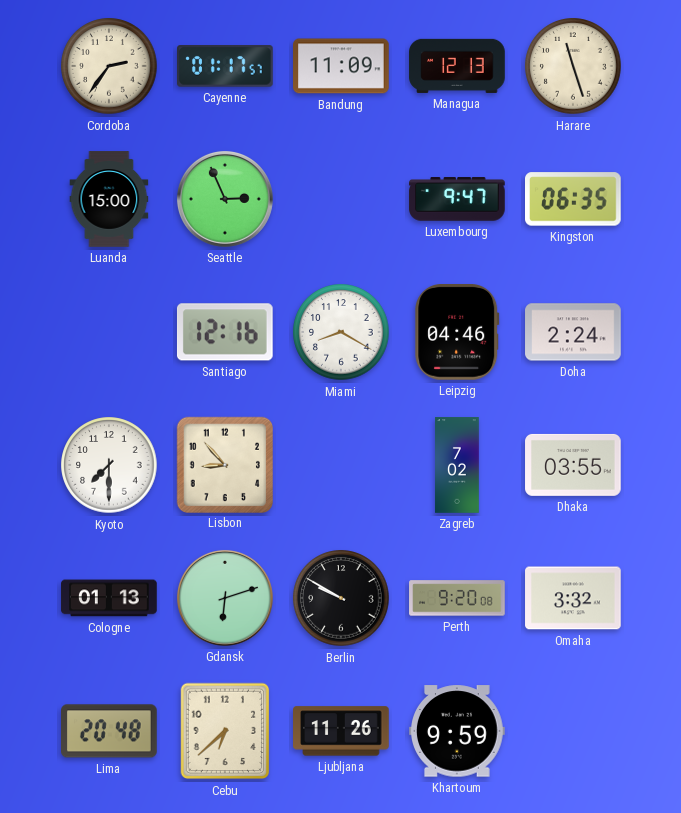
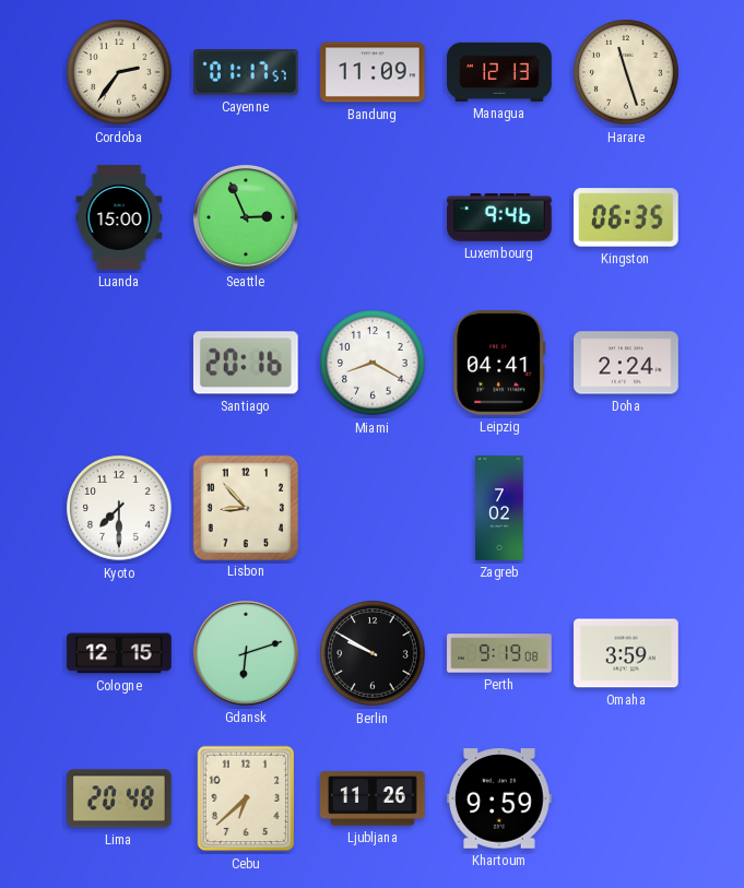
Luxembourg: 9:47 -> 9:46
Santiago: 12:16 -> 20:16
Leipzig: 04:46 -> 04:41
Dhaka: 03:55 -> none
Cologne: 01:13 -> 12:15
Perth: 9:20 -> 9:19
Omaha: 3:32 -> 3:59
